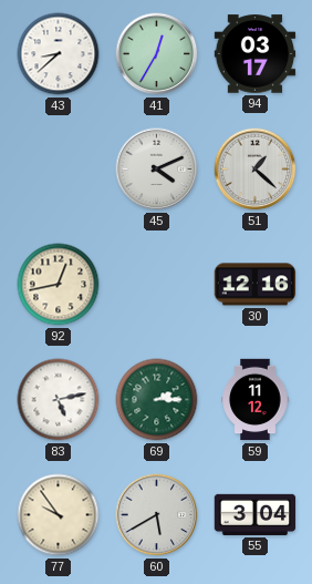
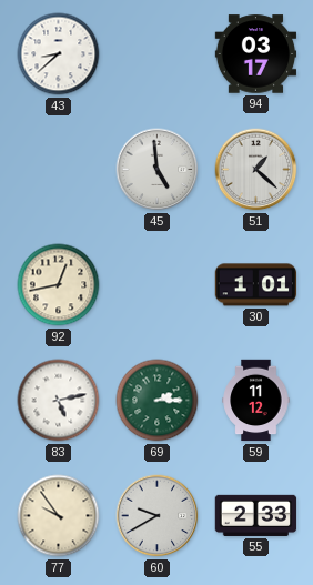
41: 12:35 -> none
45: 4:11 -> 4:59
30: 12:16 -> 1:01
60: 5:40 -> 9:40
55: 3:04 -> 2:33
